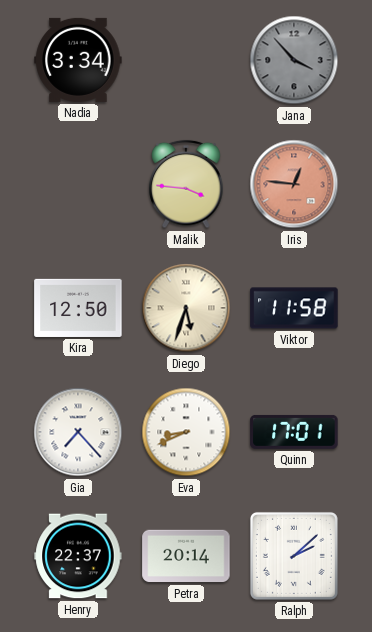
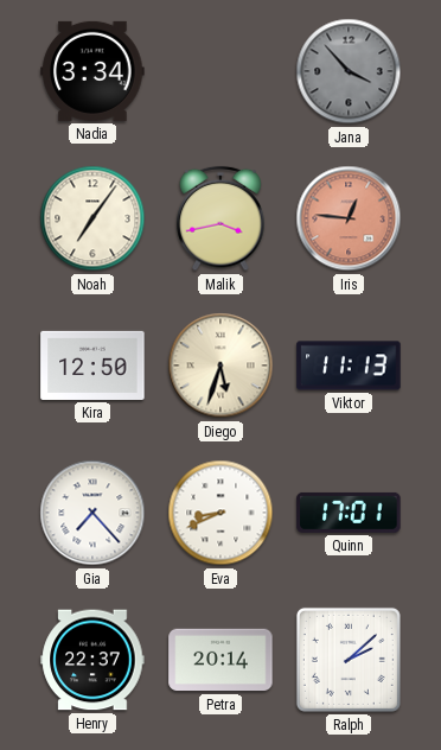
Noah: none -> 7:06
Malik: 3:46 -> 3:43
Viktor: 11:58 -> 11:13
